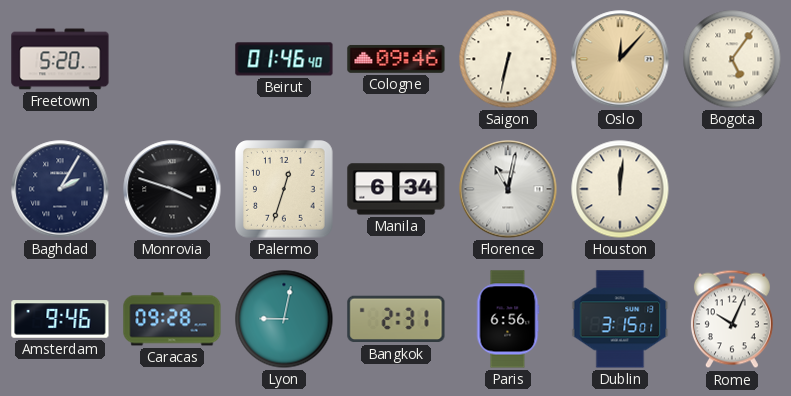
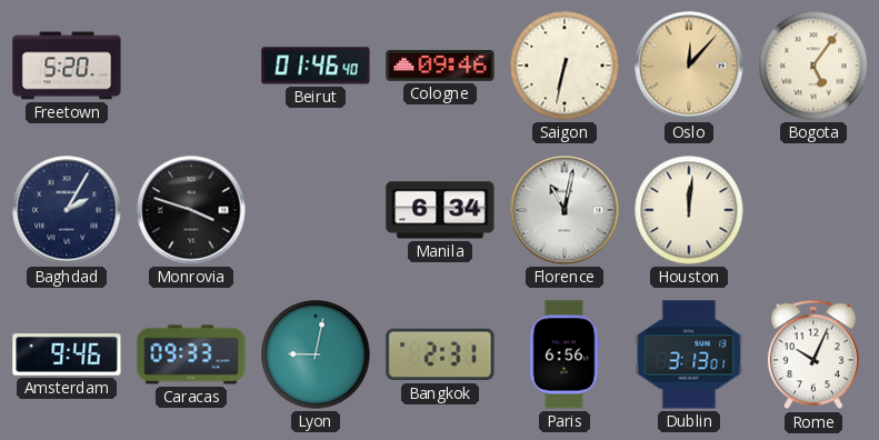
Palermo: 12:33 -> none
Caracas: 09:28 -> 09:33
Dublin: 3:15 -> 3:13
